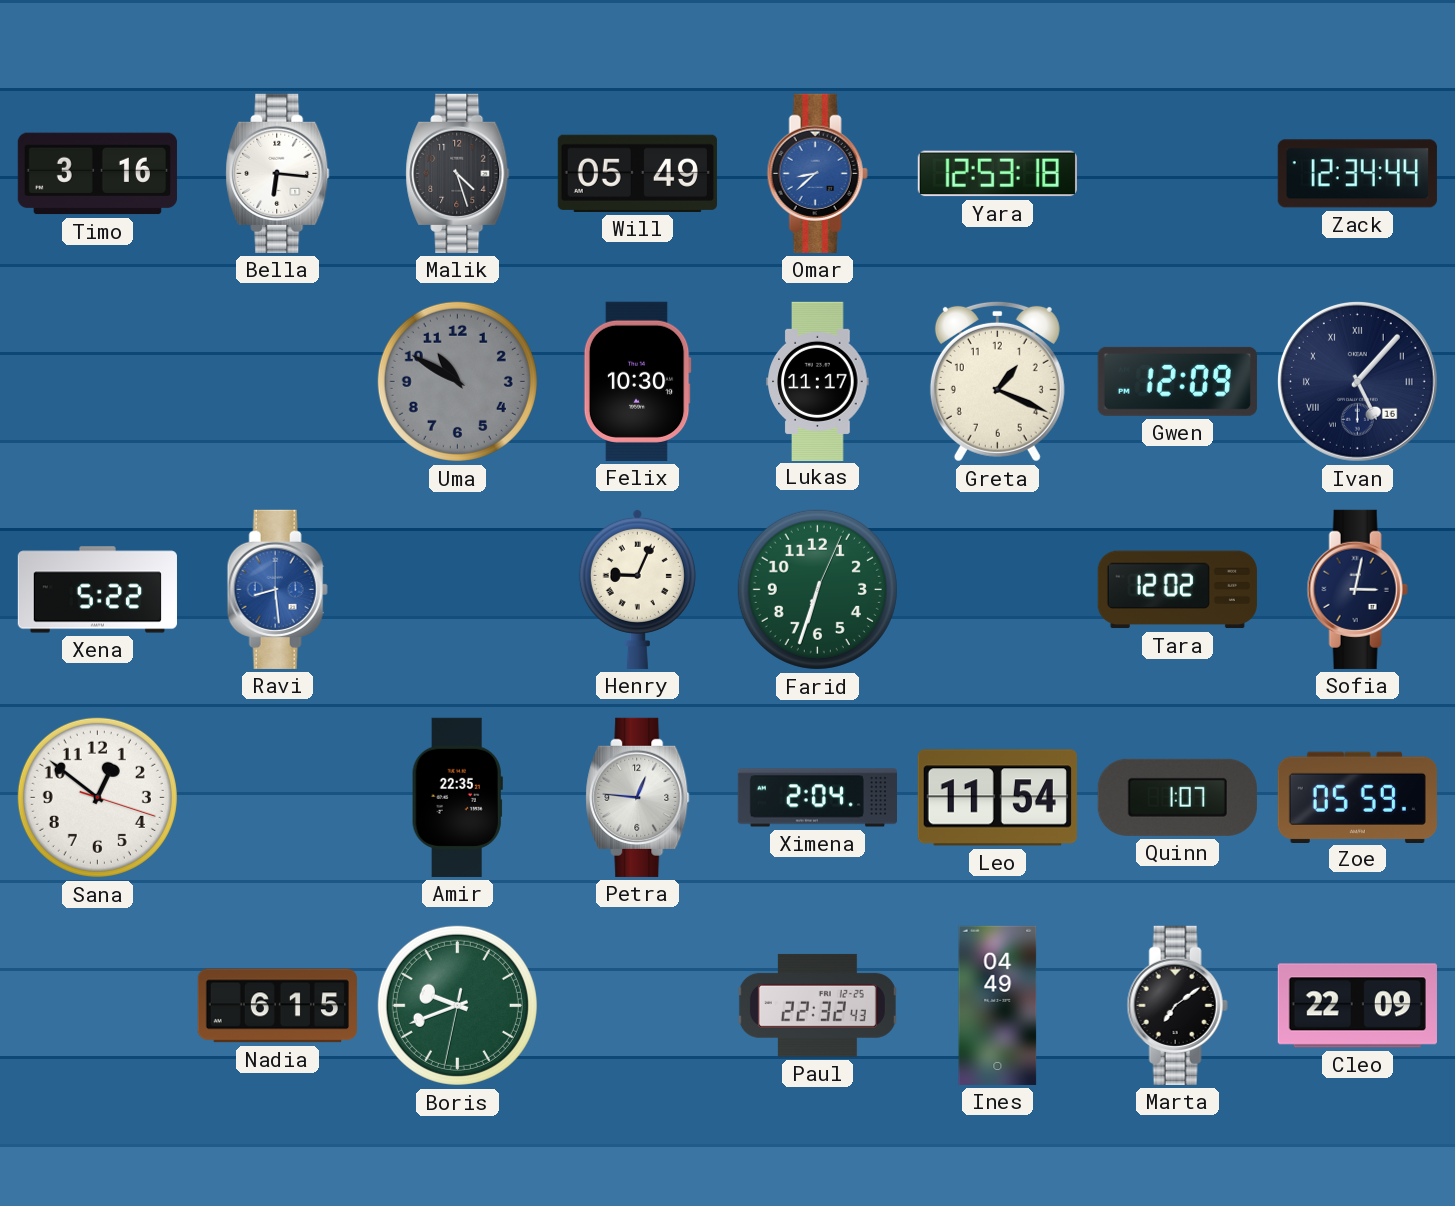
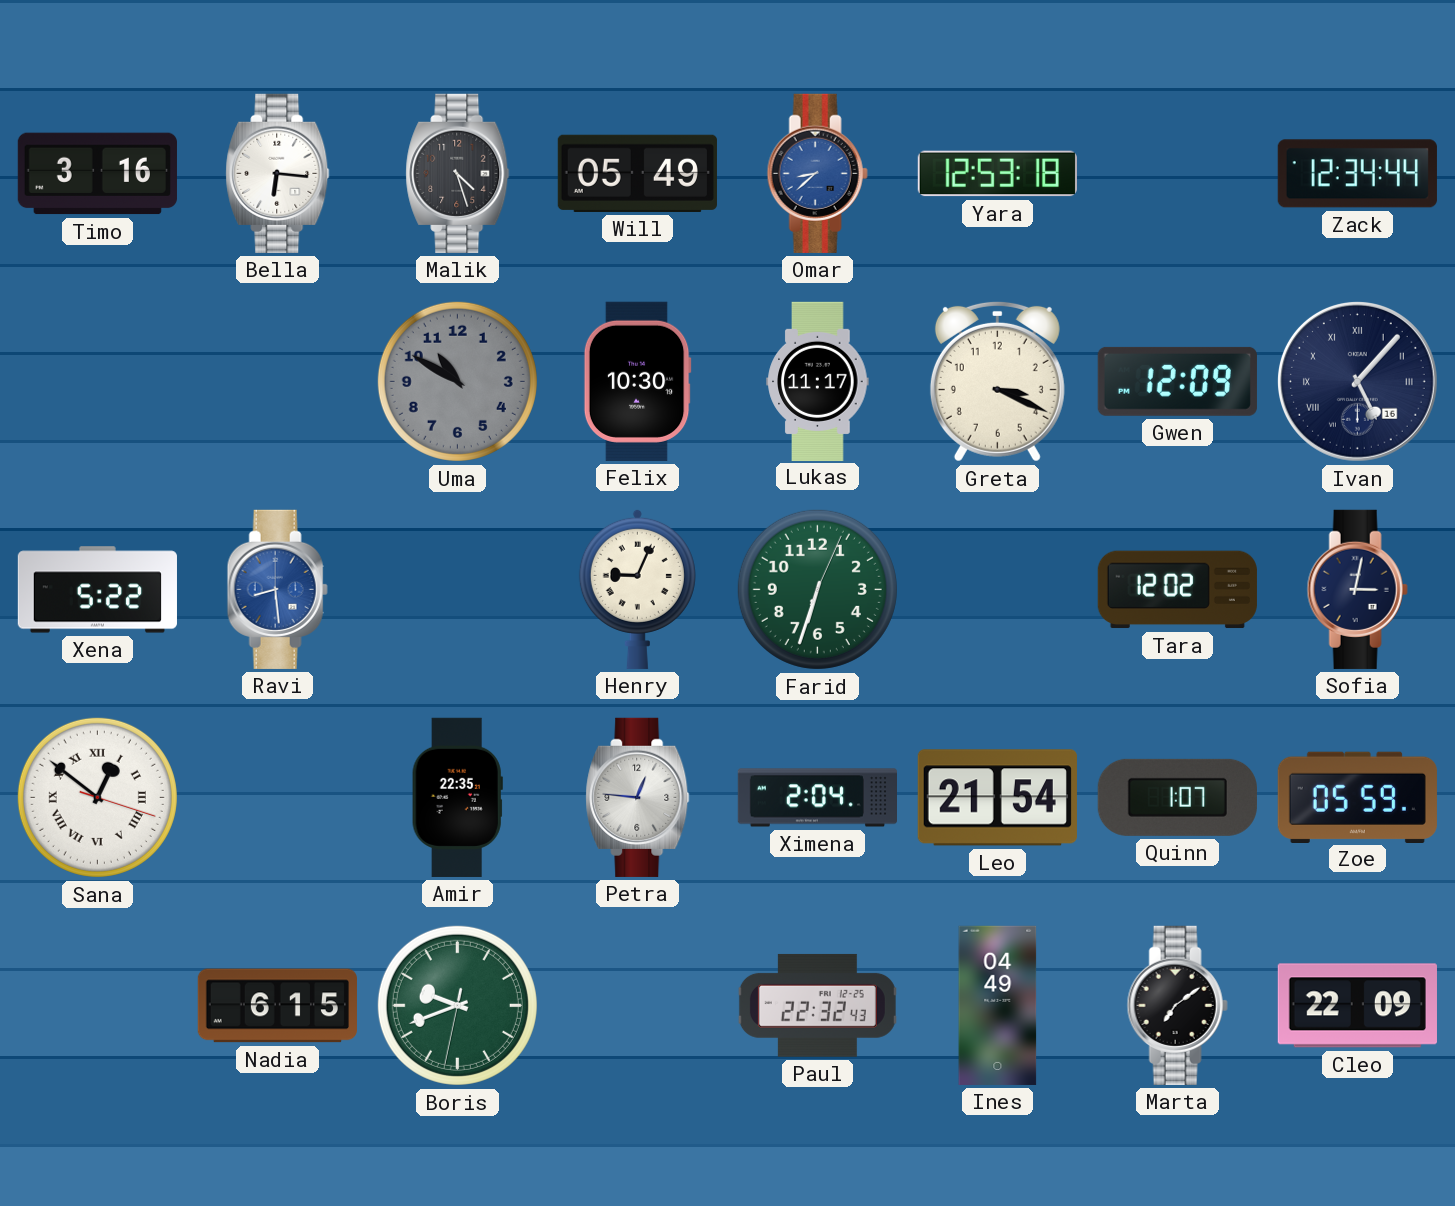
Greta: 1:19 -> 3:19
Sana numerals: Arabic -> Roman
Leo: 11:54 -> 21:54
